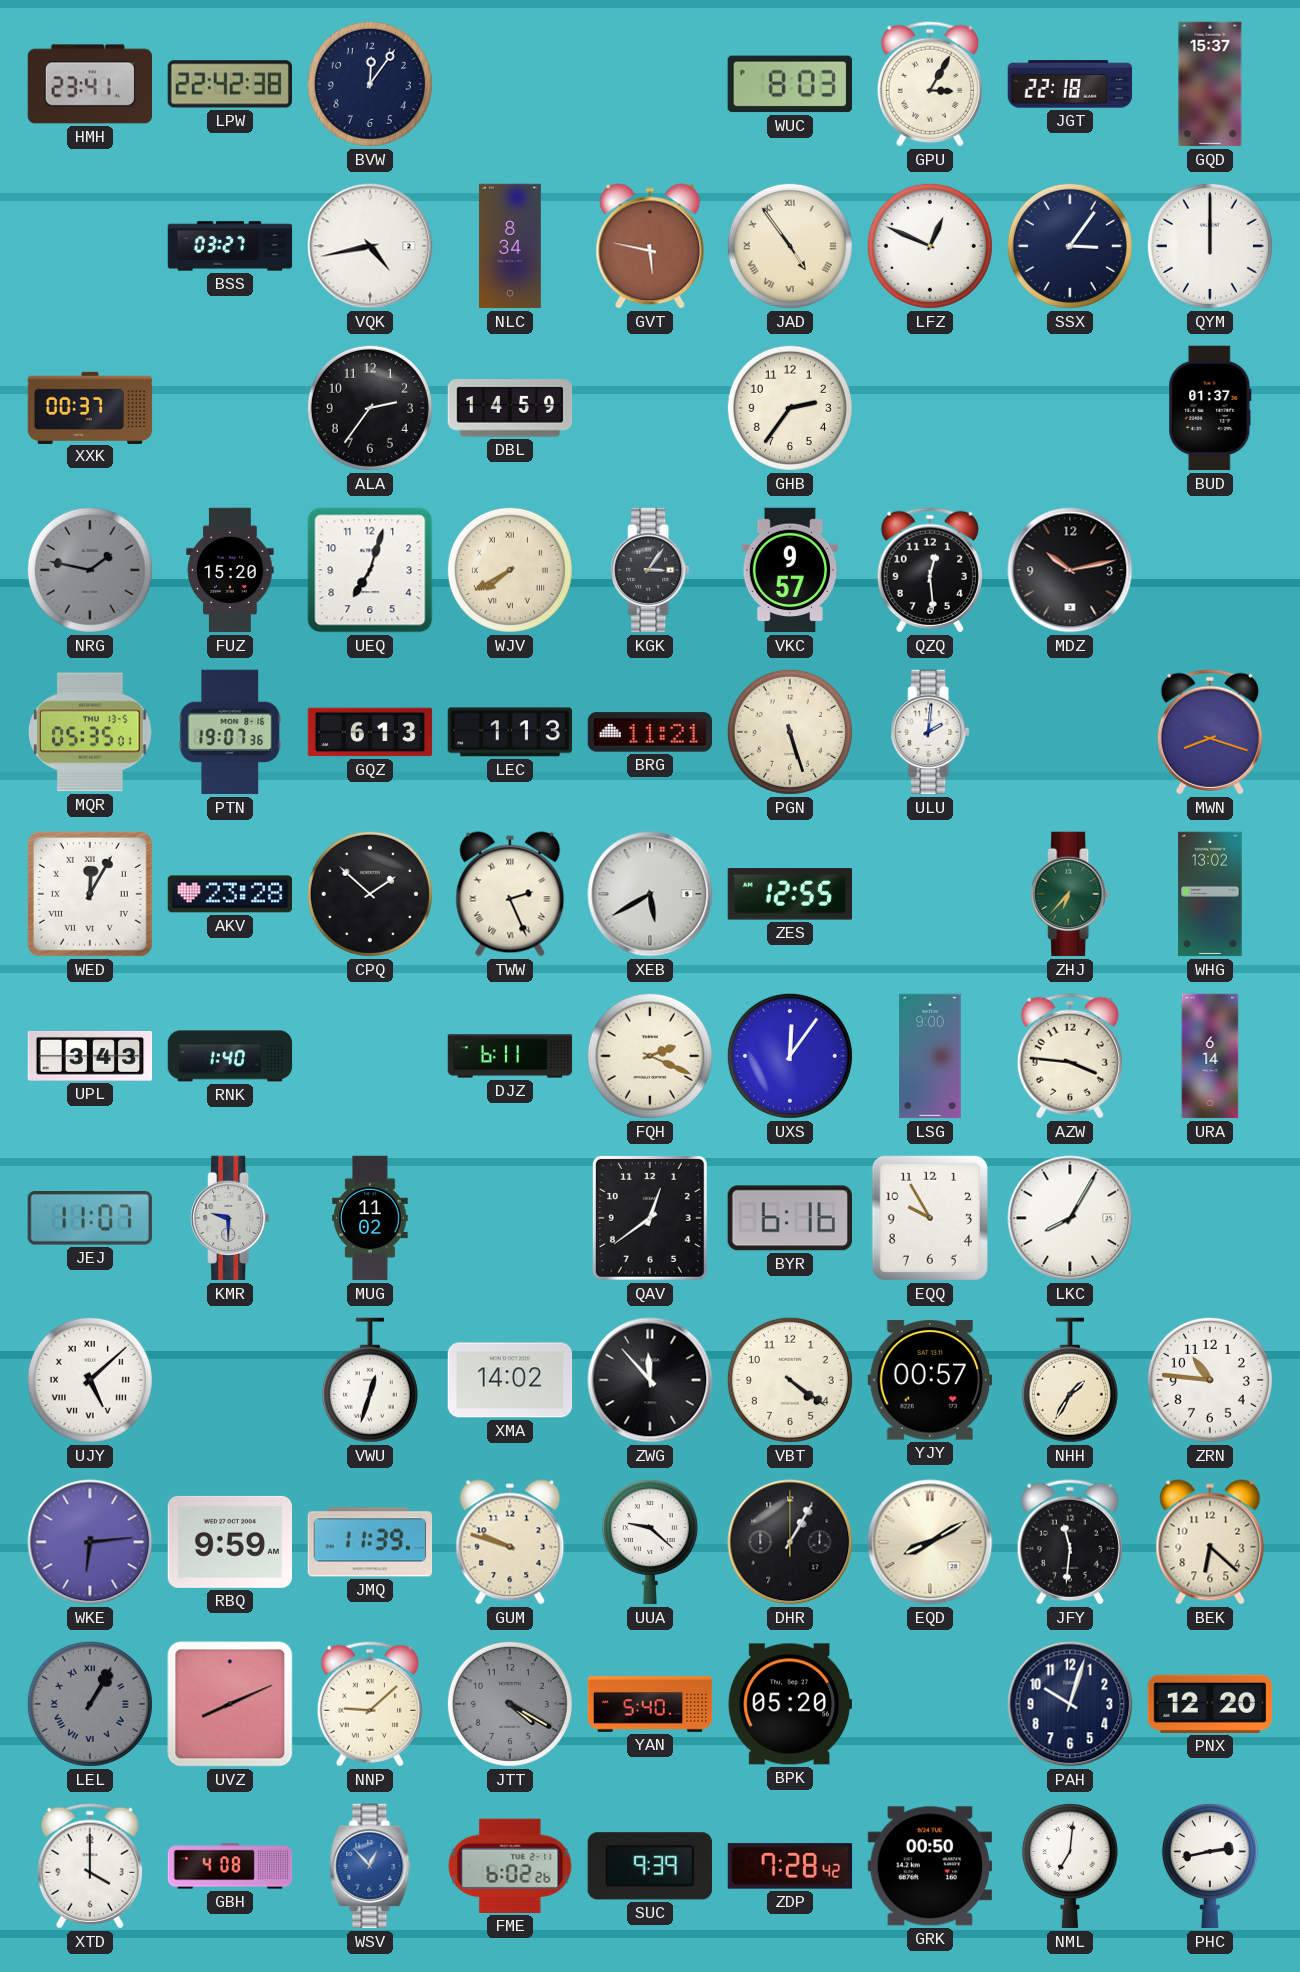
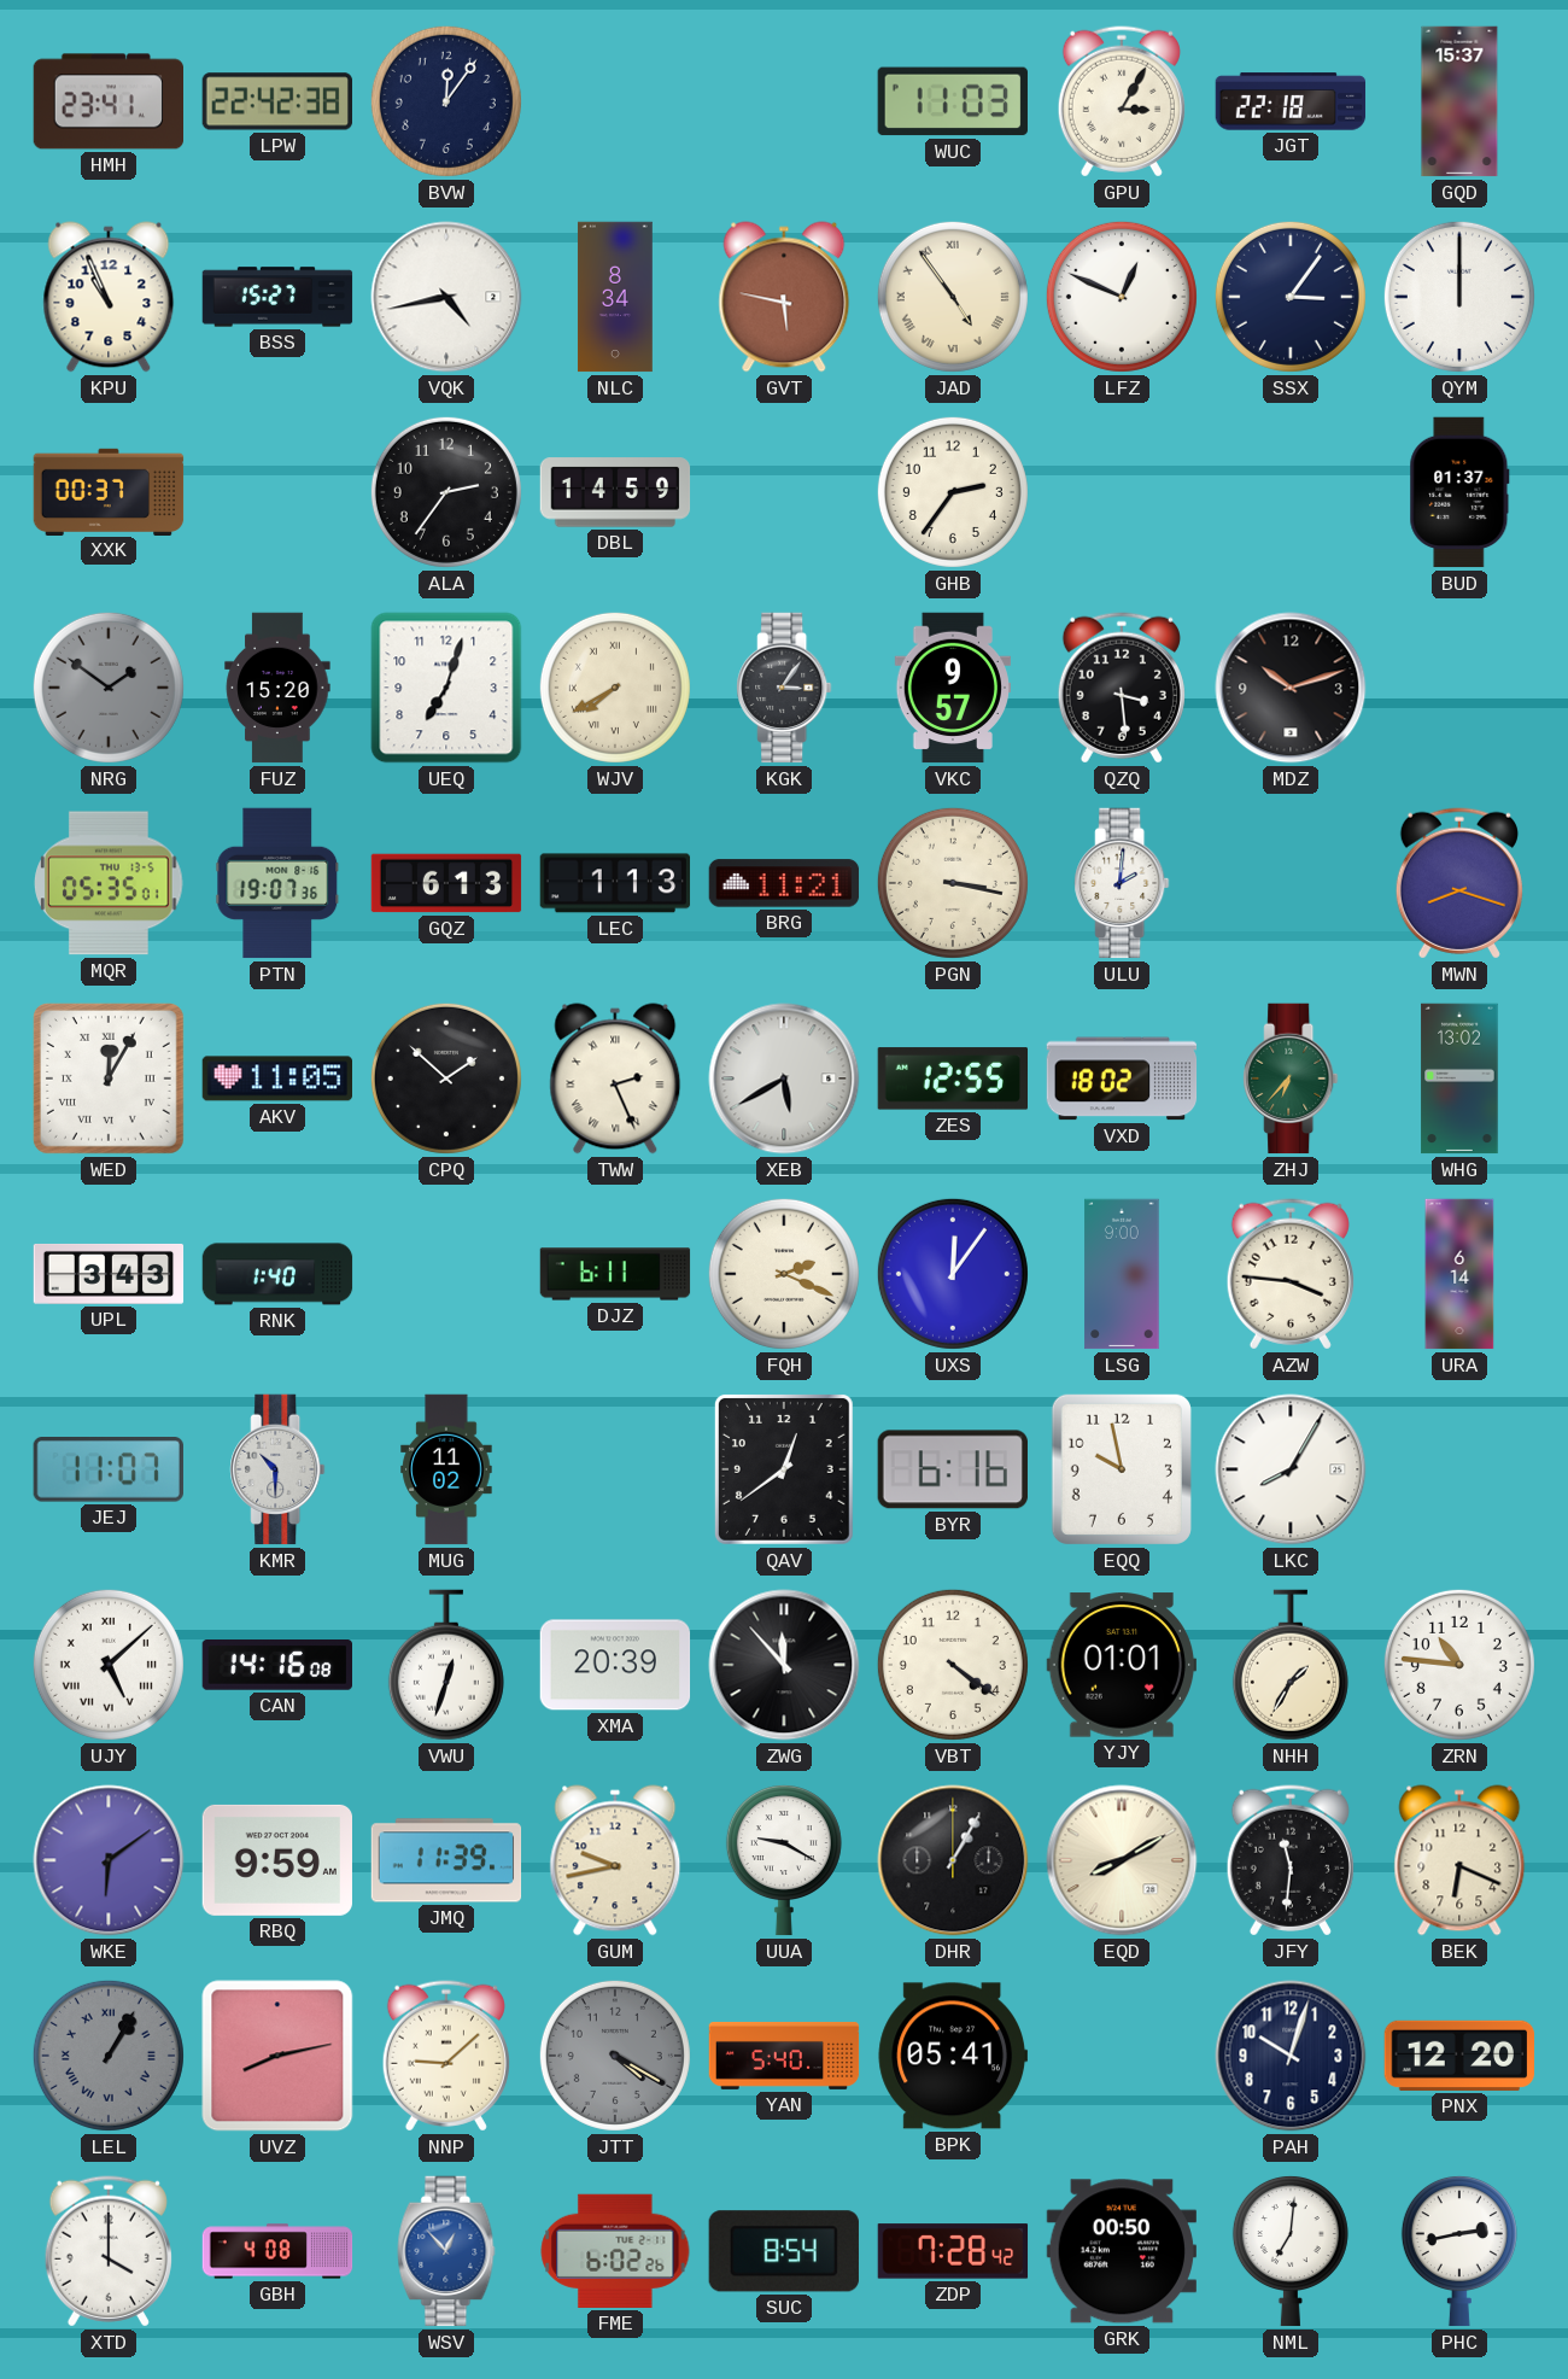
WUC: 8:03 -> 11:03
KPU: none -> 10:56
BSS: 03:27 -> 15:27
NRG: 1:47 -> 1:51
QZQ: 12:29 -> 3:29
MDZ: 10:13 -> 10:12
PGN: 5:27 -> 3:17
AKV: 23:28 -> 11:05
VXD: none -> 18:02
KMR: 9:30 -> 10:30
EQQ: 9:55 -> 9:58
CAN: none -> 14:16
XMA: 14:02 -> 20:39
YJY: 00:57 -> 01:01
WKE: 6:14 -> 6:09
GUM: 9:48 -> 9:43
UUA: 9:22 -> 9:20
BEK: 6:22 -> 6:19
UVZ: 8:11 -> 8:13
BPK: 05:20 -> 05:41
SUC: 9:39 -> 8:54
